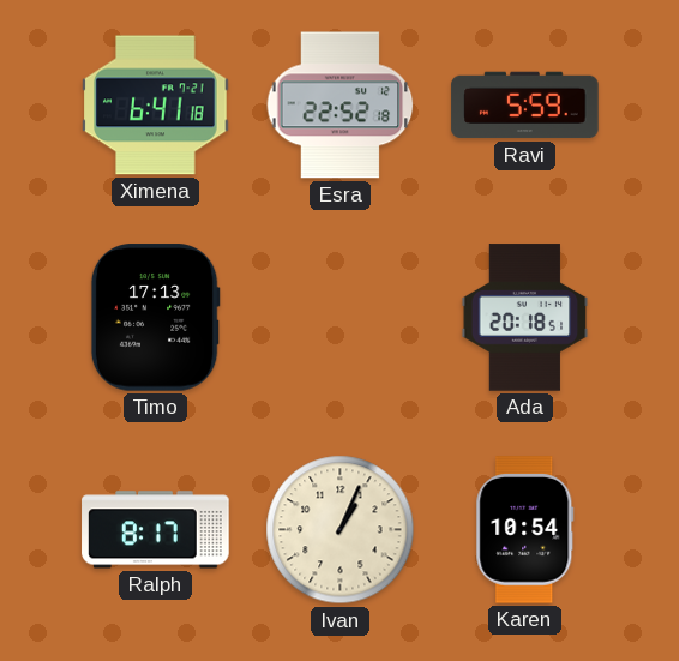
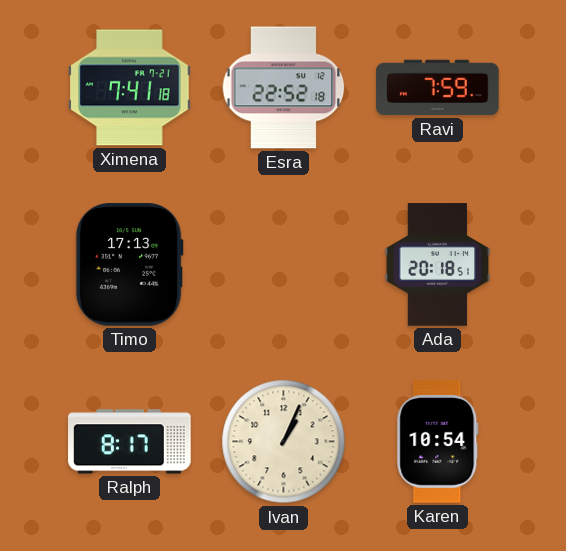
Ximena: 6:41 -> 7:41
Ravi: 5:59 -> 7:59
